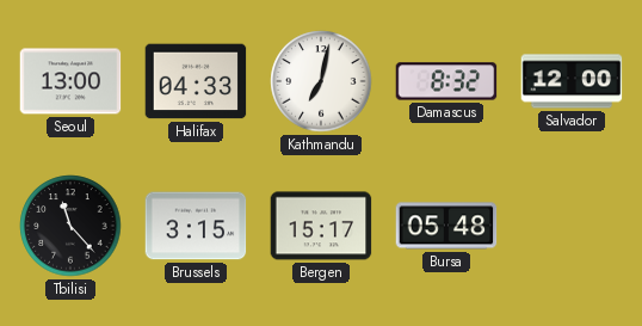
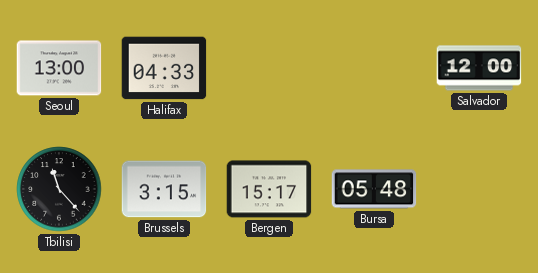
Kathmandu: 7:02 -> none
Damascus: 8:32 -> none
